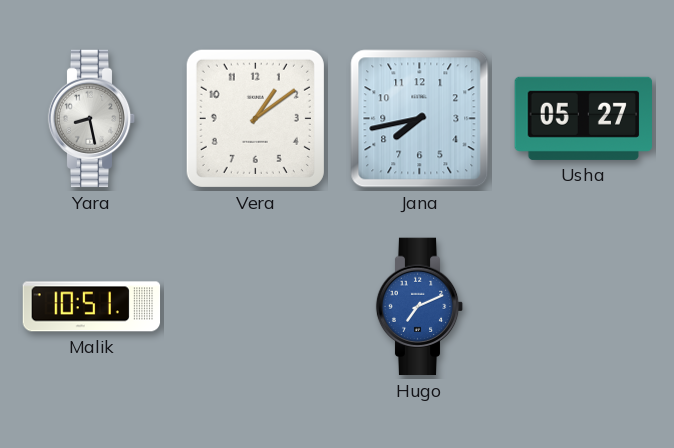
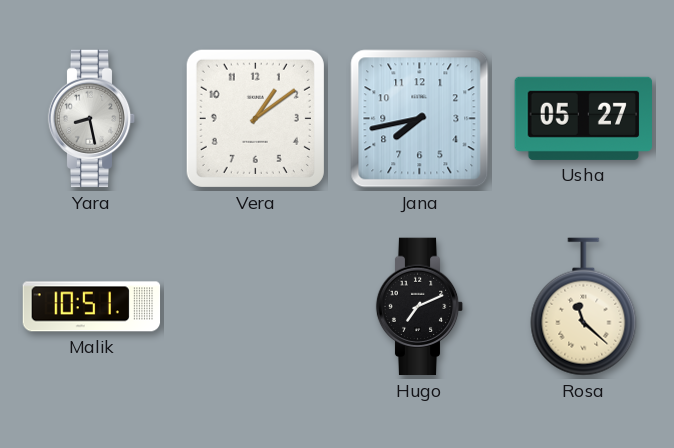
Hugo dial: blue -> black
Rosa: none -> 11:22
